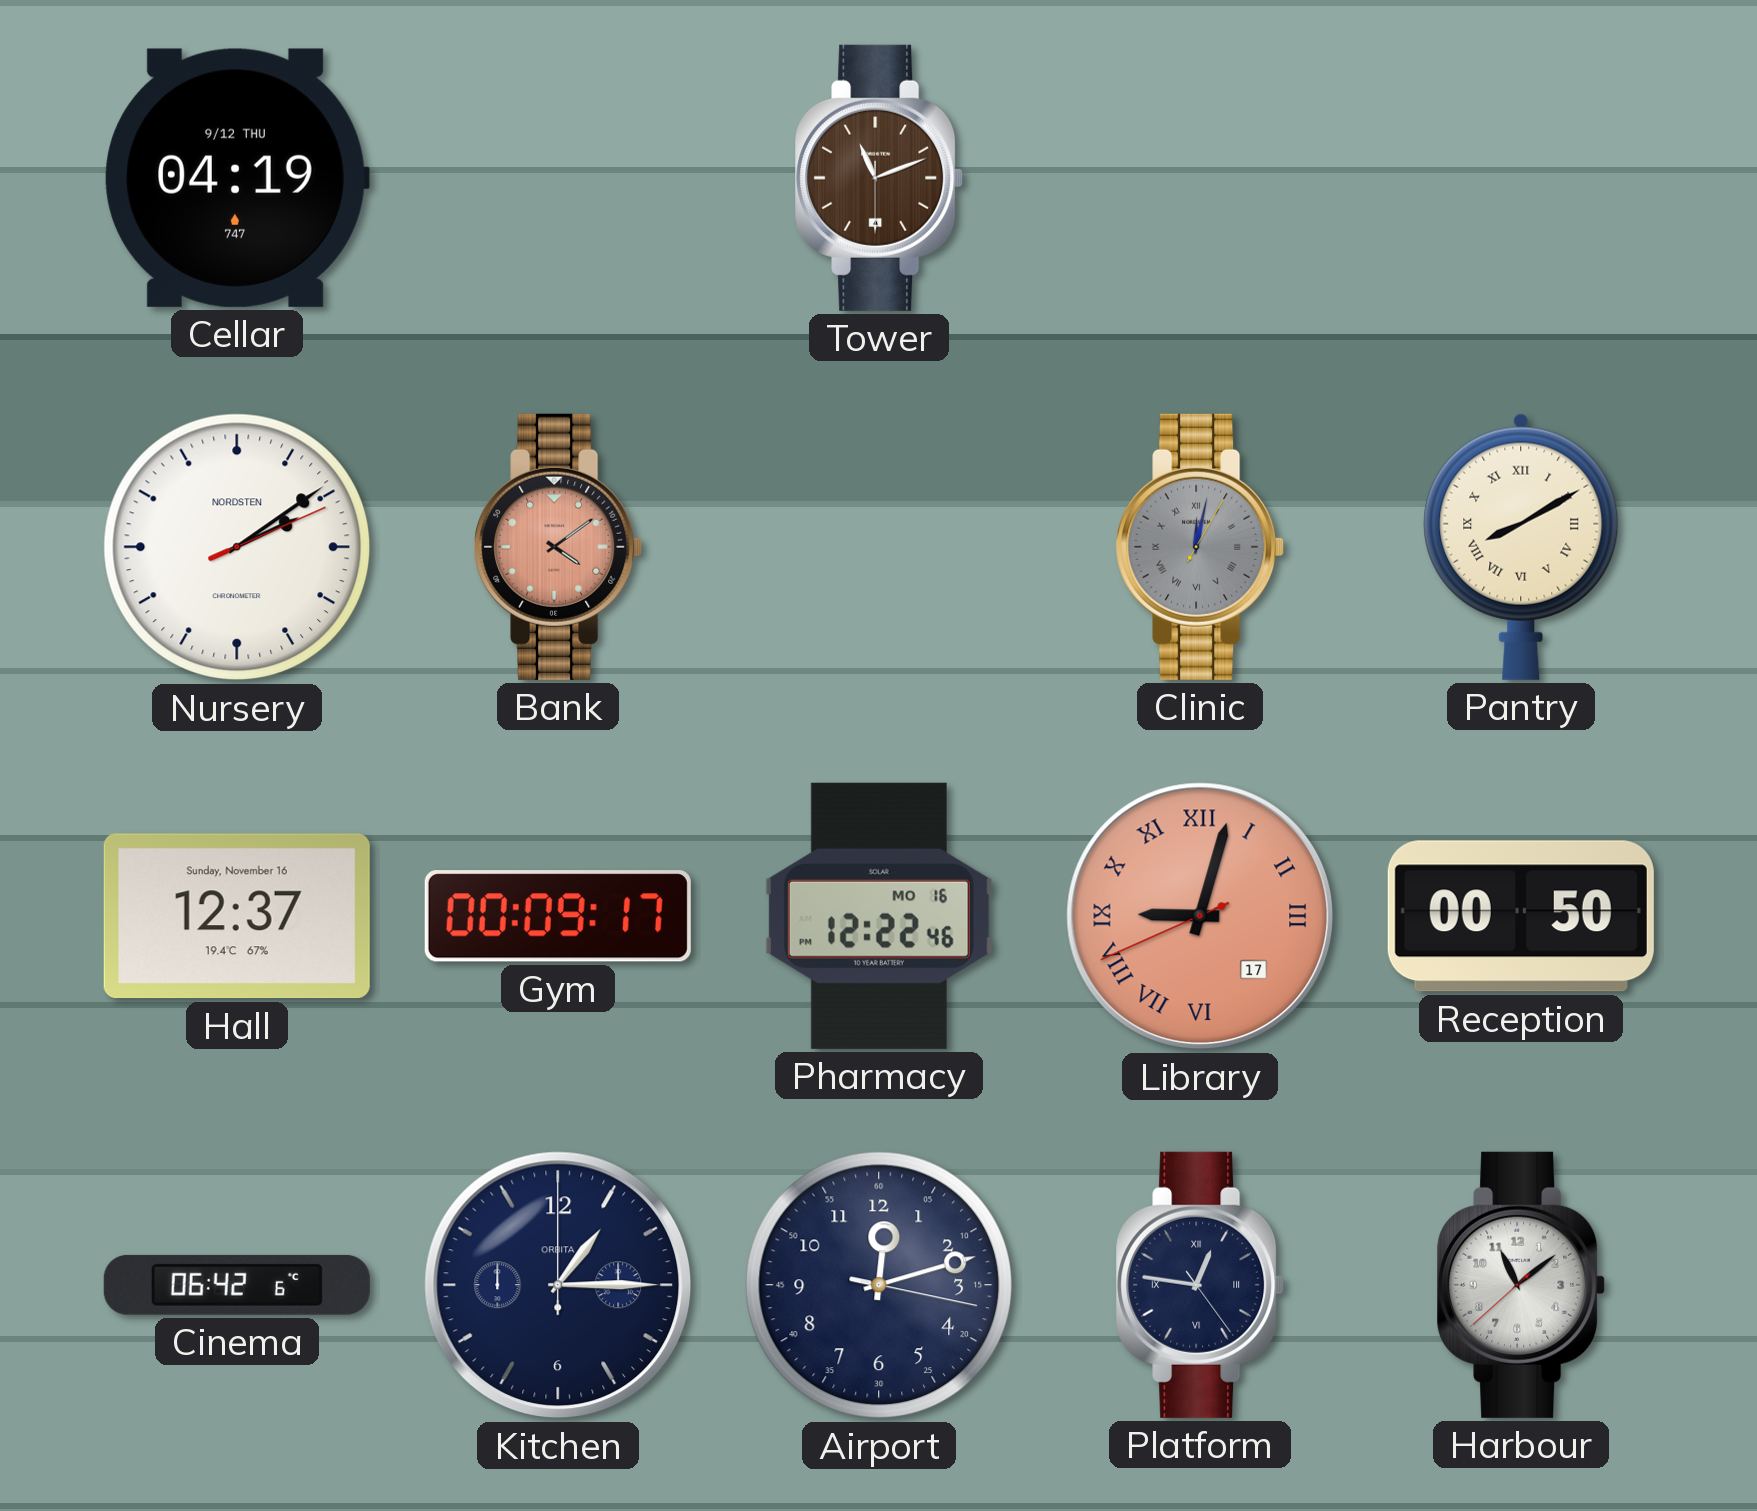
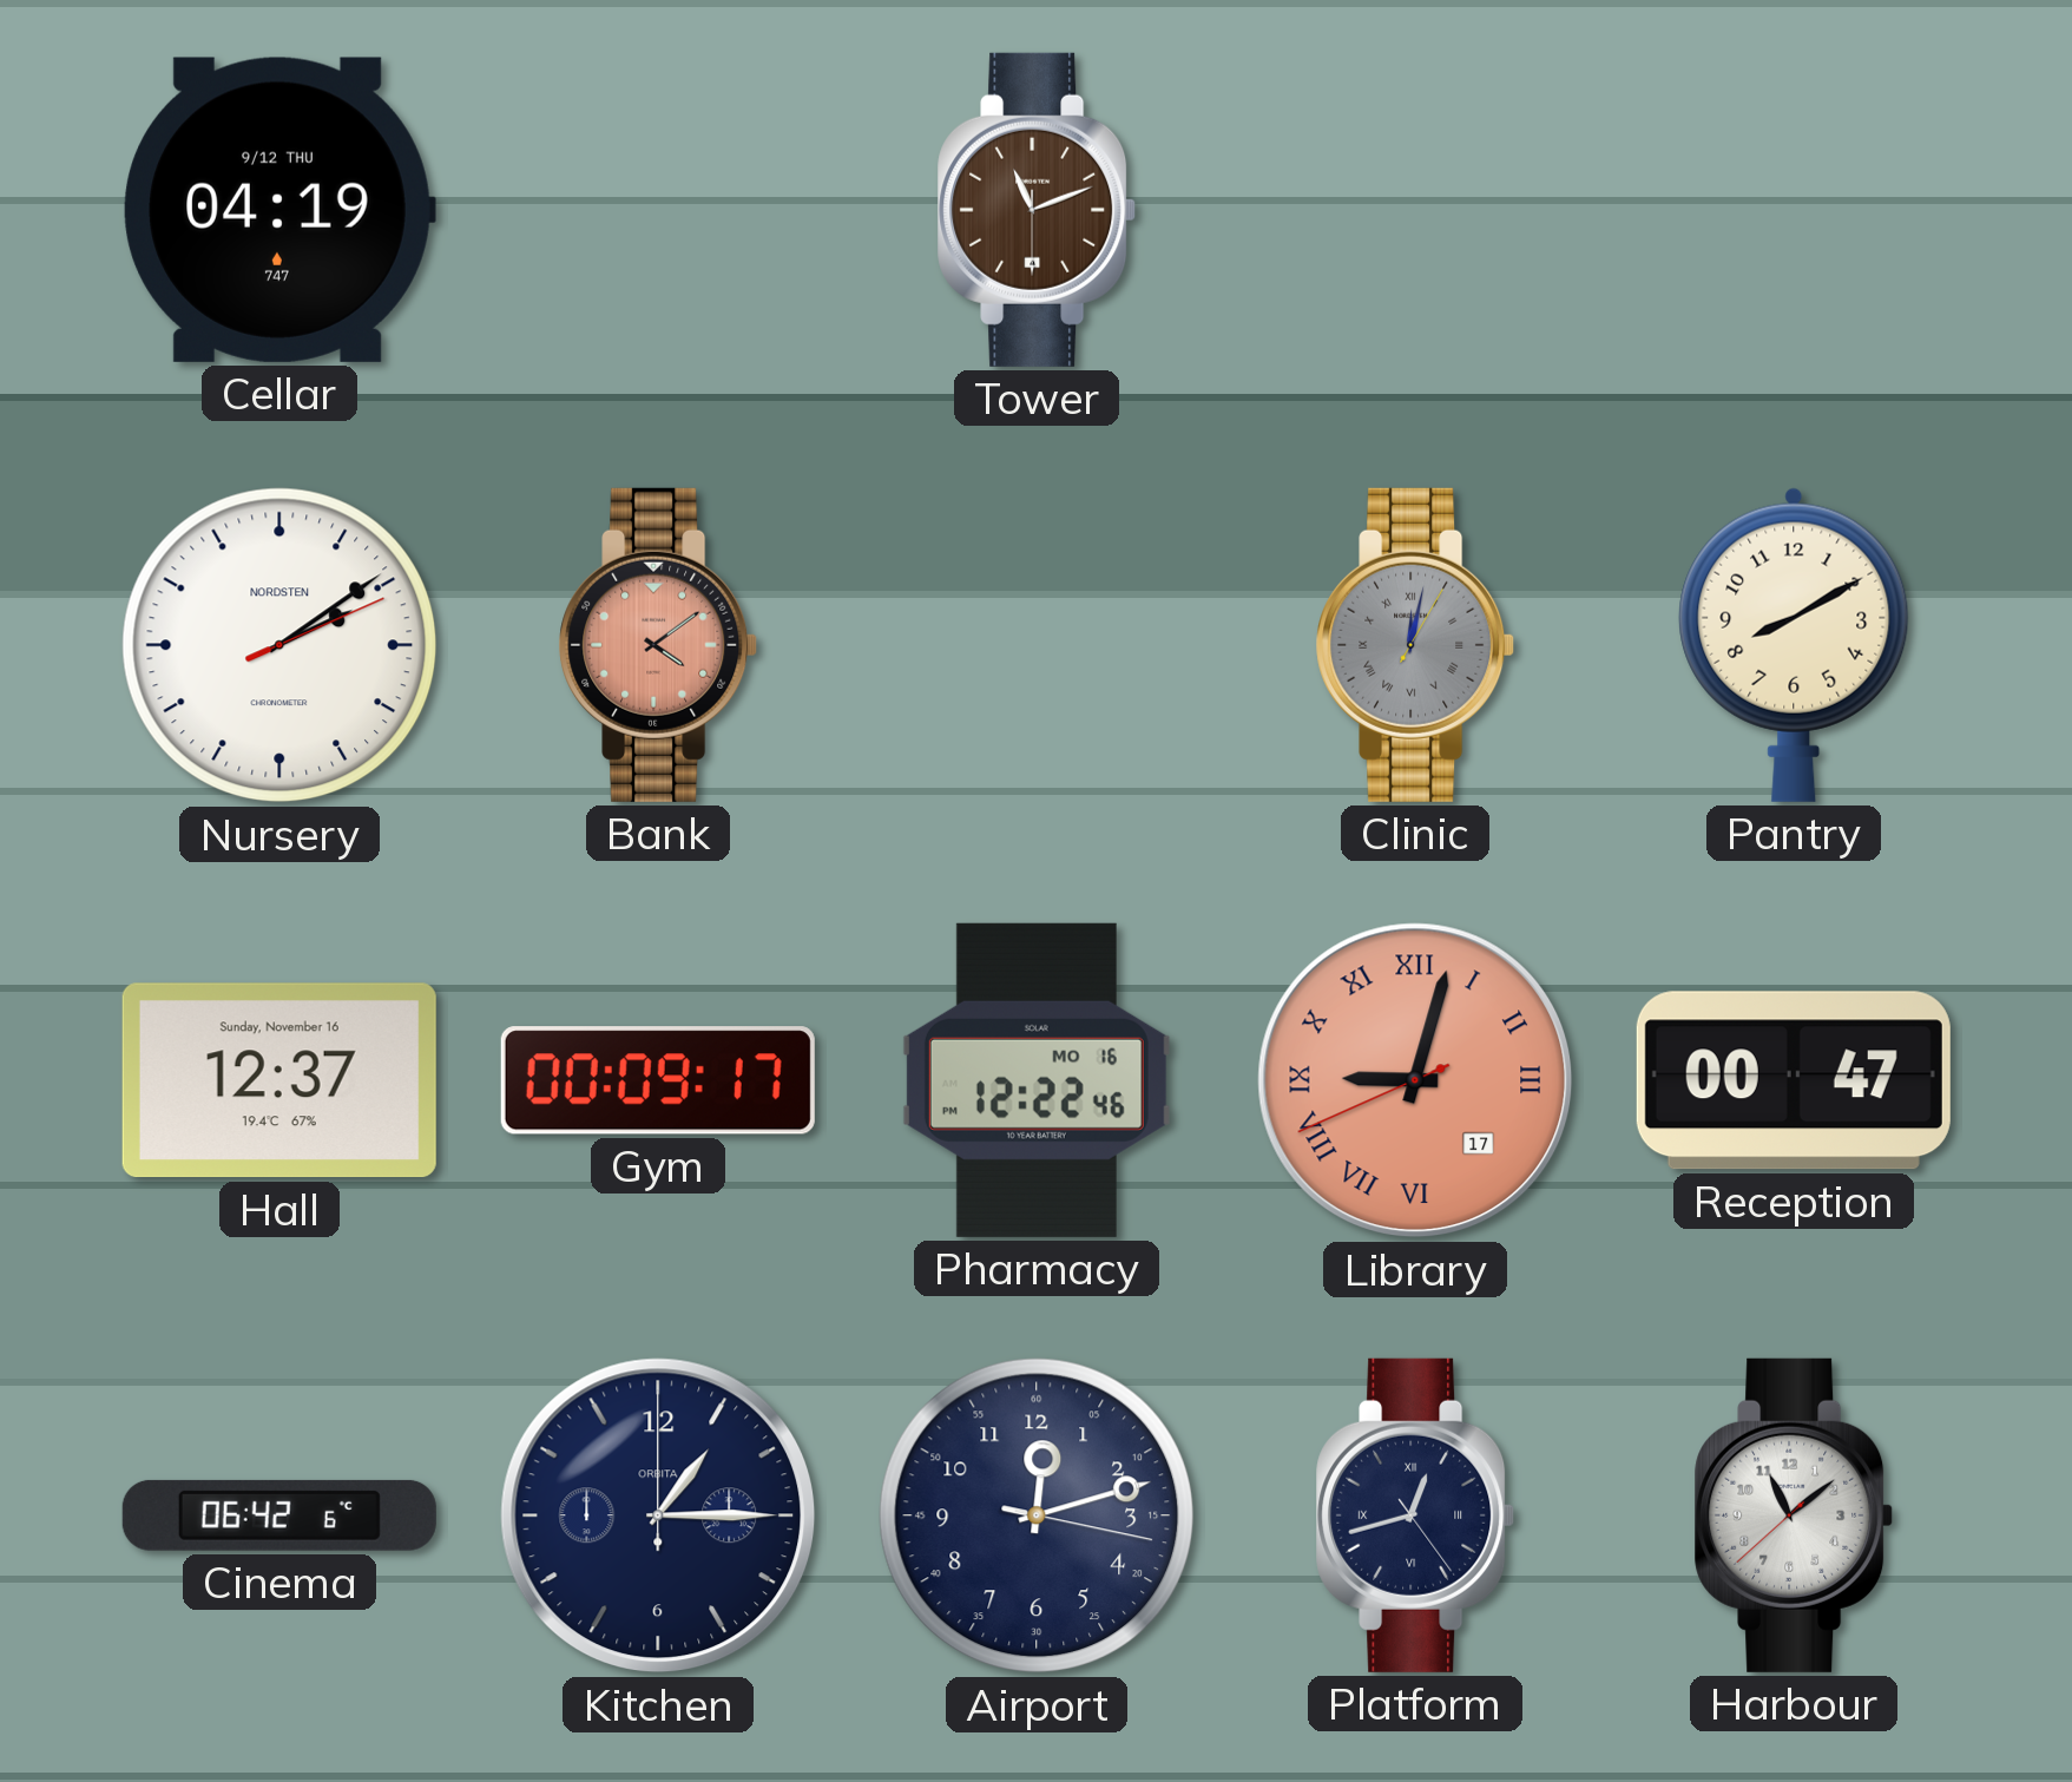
Pantry numerals: Roman -> Arabic
Reception: 00:50 -> 00:47
Platform: 12:46 -> 12:42
